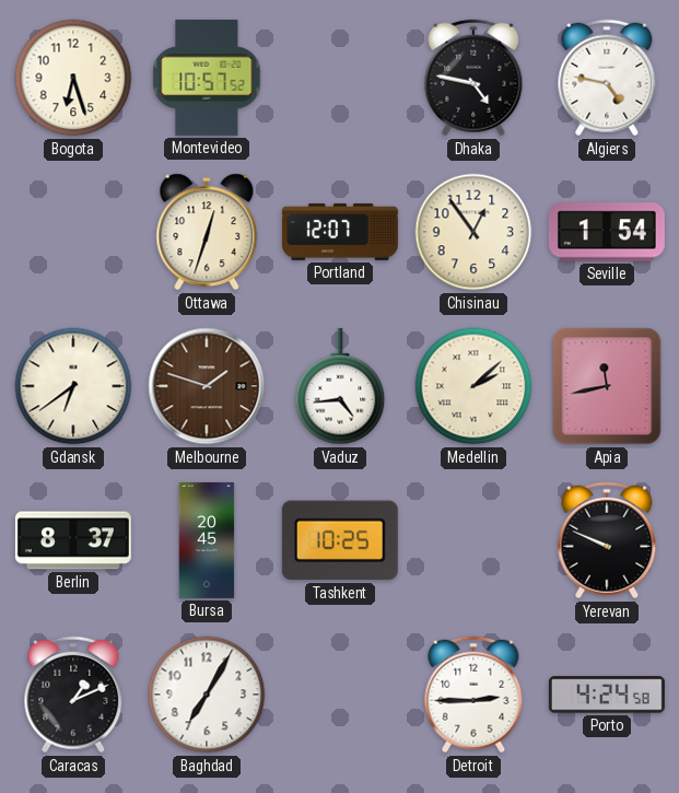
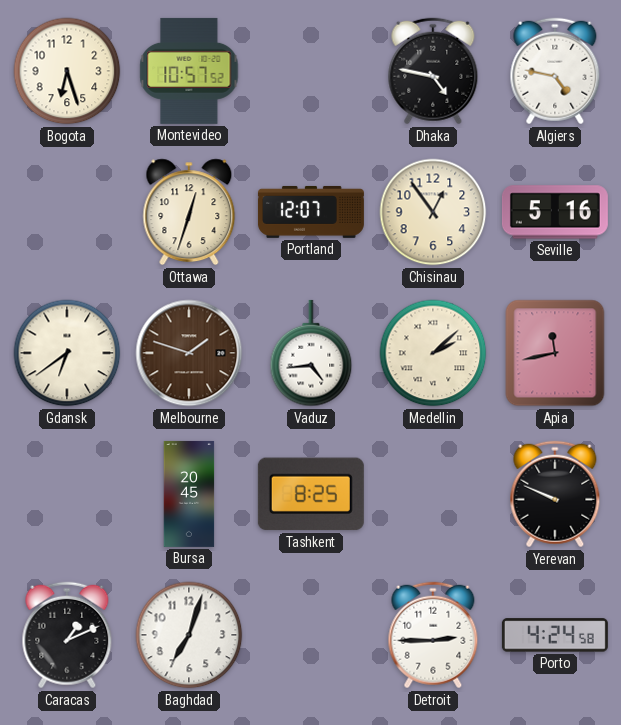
Seville: 1:54 -> 5:16
Berlin: 8:37 -> none
Tashkent: 10:25 -> 8:25
Baghdad: 7:05 -> 7:03
